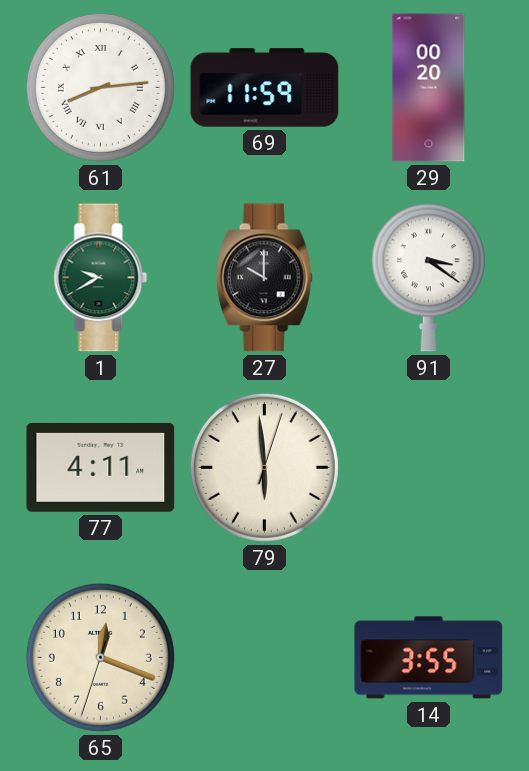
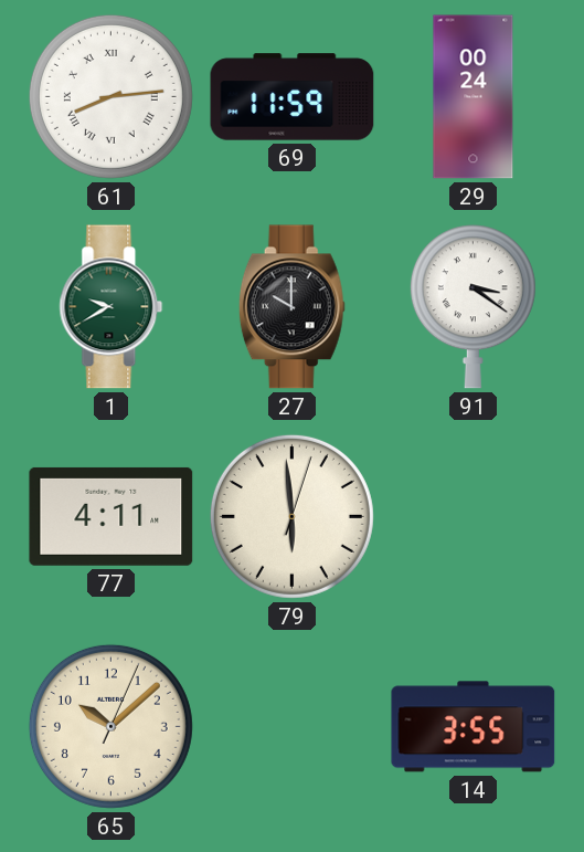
29: 00:20 -> 00:24
65: 12:18 -> 10:08
